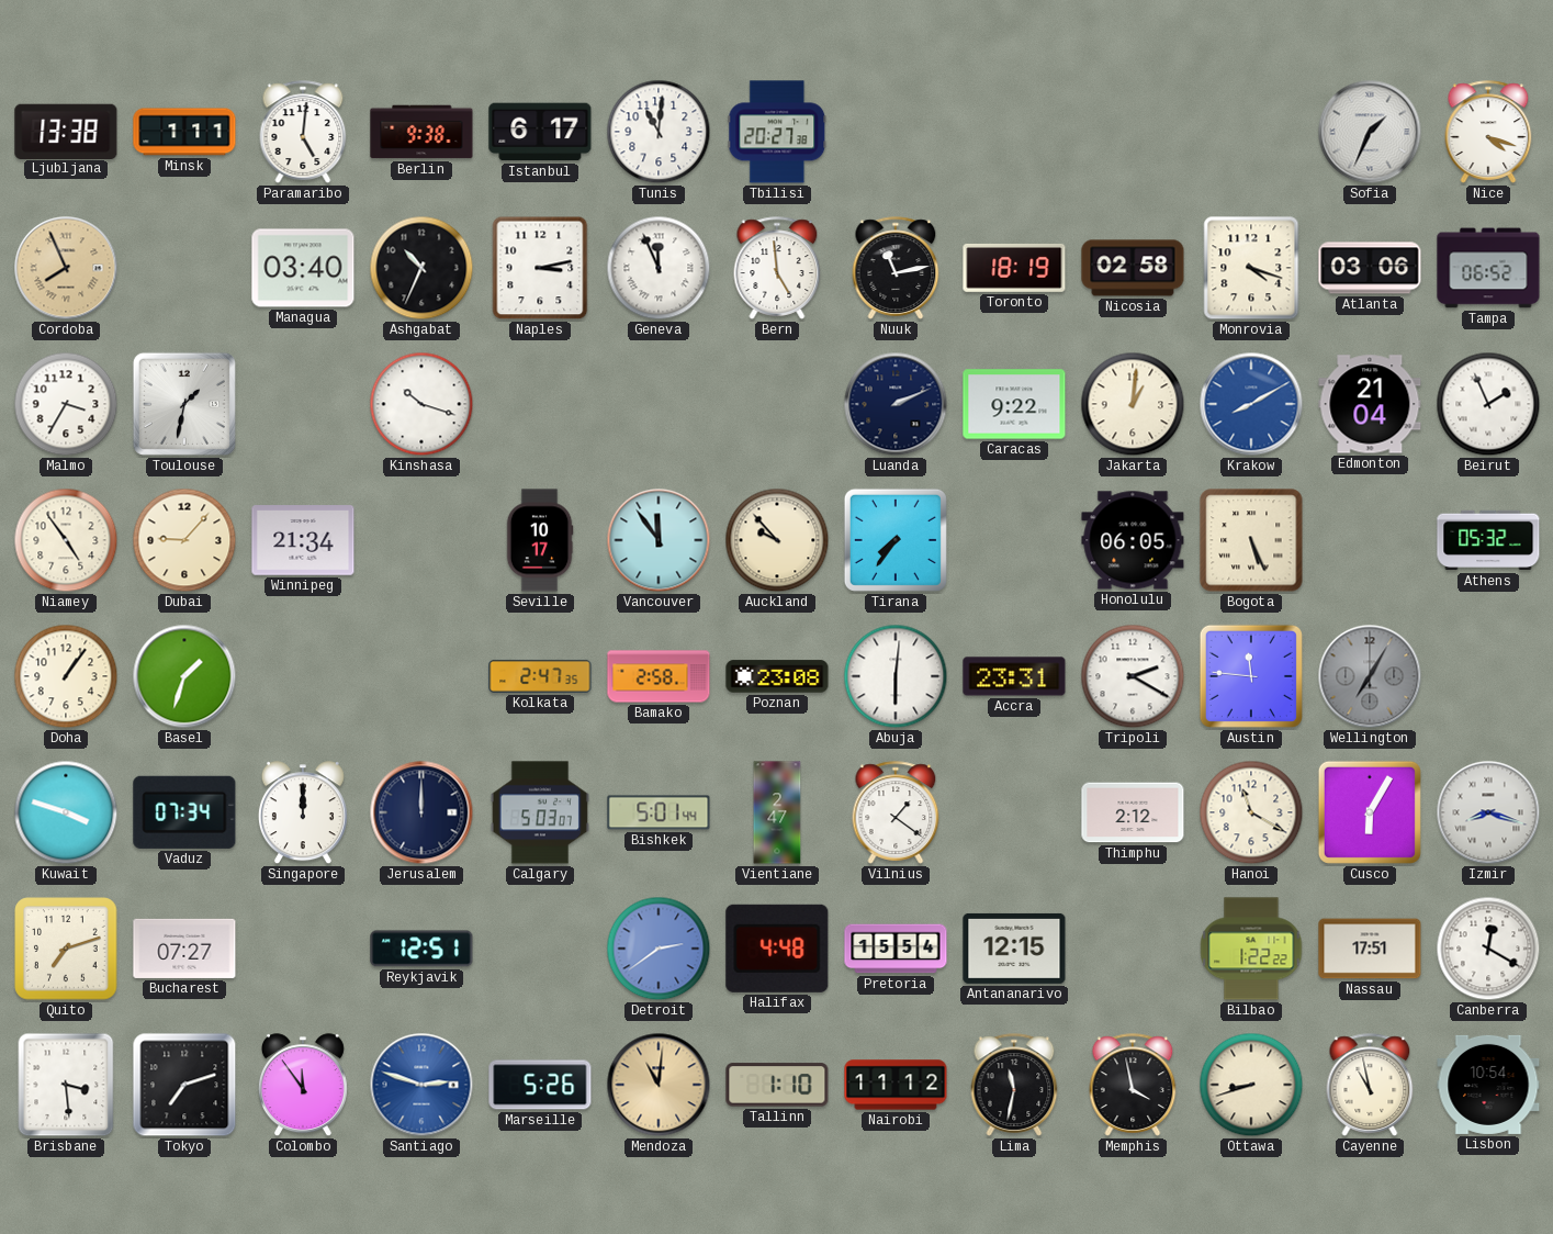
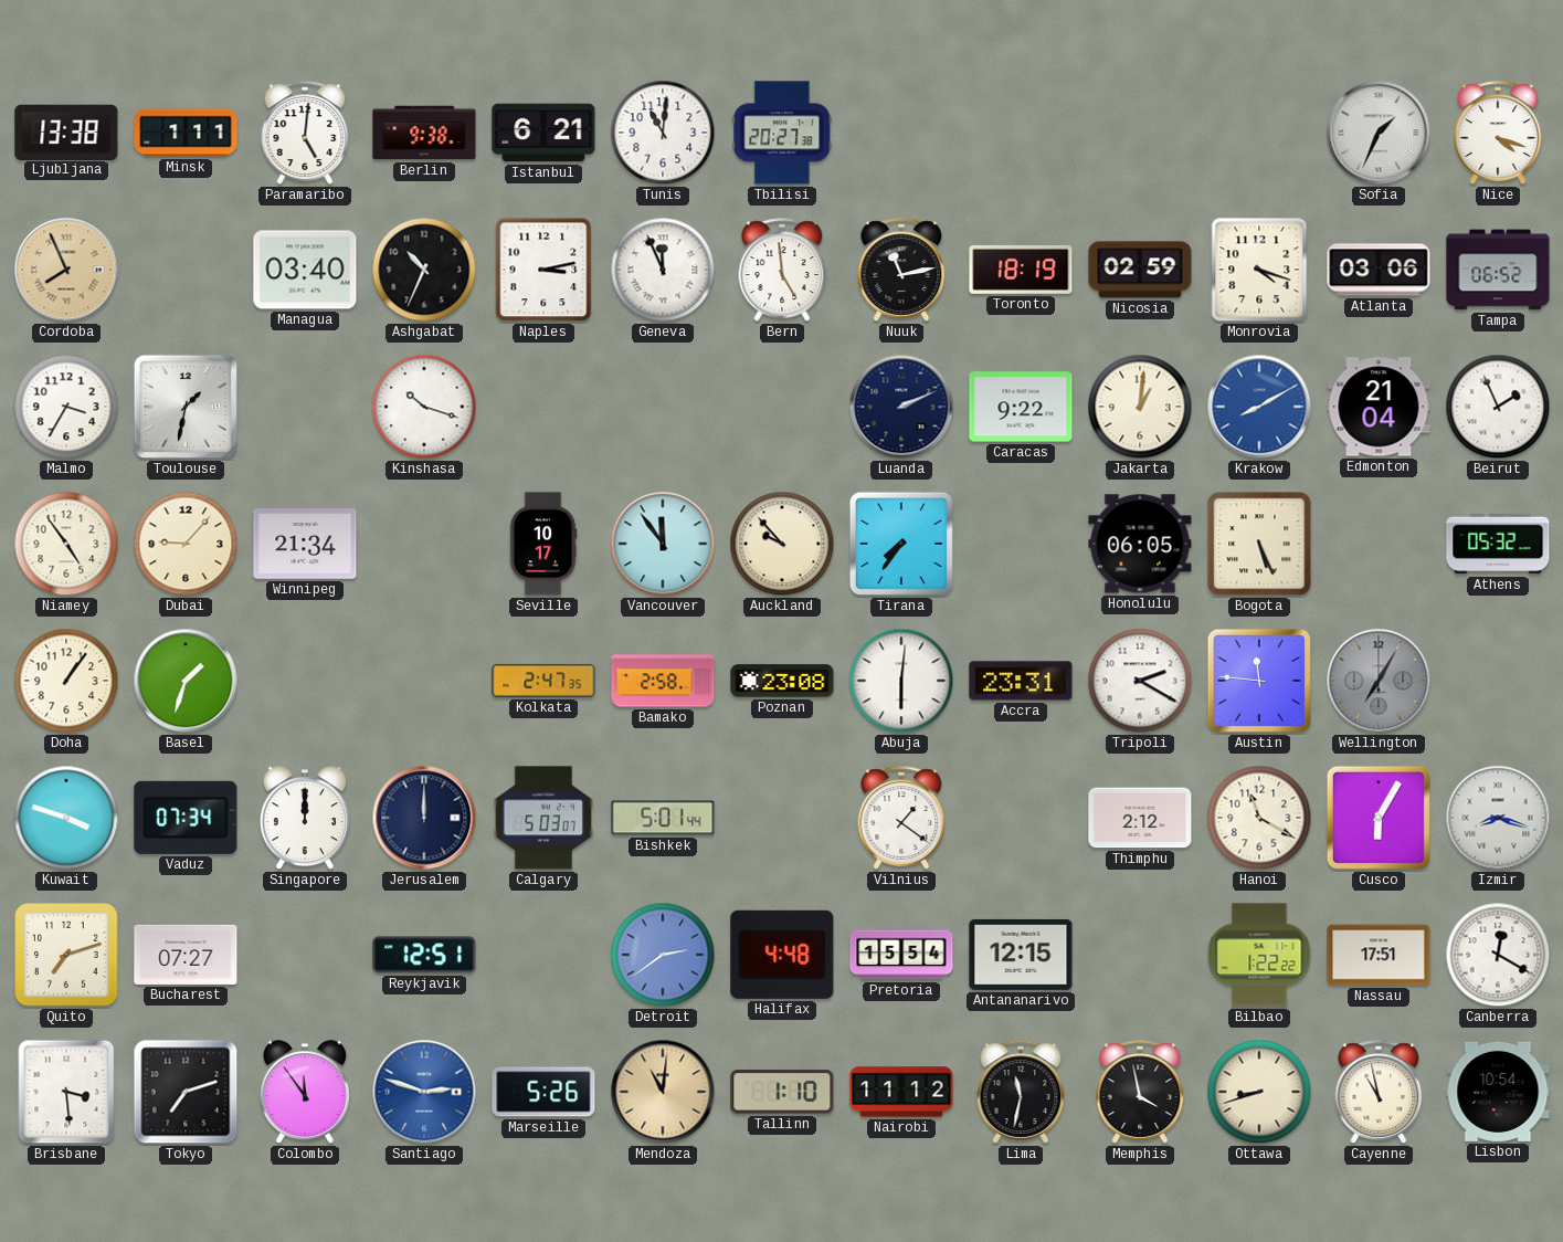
Istanbul: 6:17 -> 6:21
Nicosia: 02:58 -> 02:59
Vientiane: 2:47 -> none
